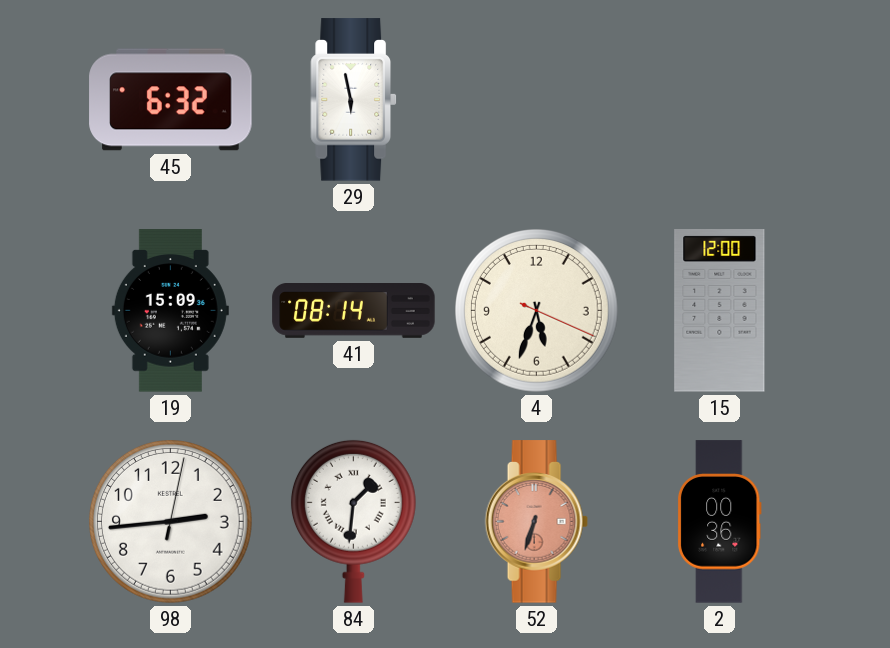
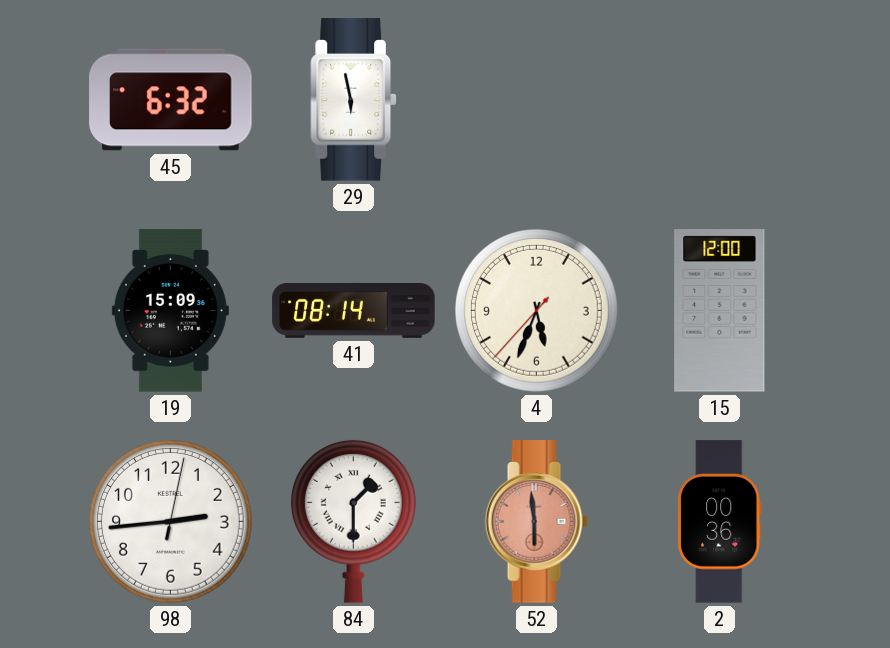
4: 5:33:19 -> 5:33:37
84: 1:31 -> 1:30
52: 6:33 -> 5:59
